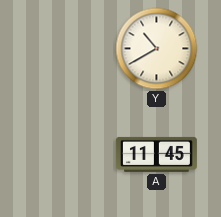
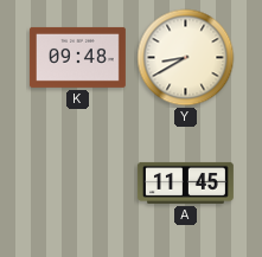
K: none -> 09:48
Y: 10:40 -> 8:40
